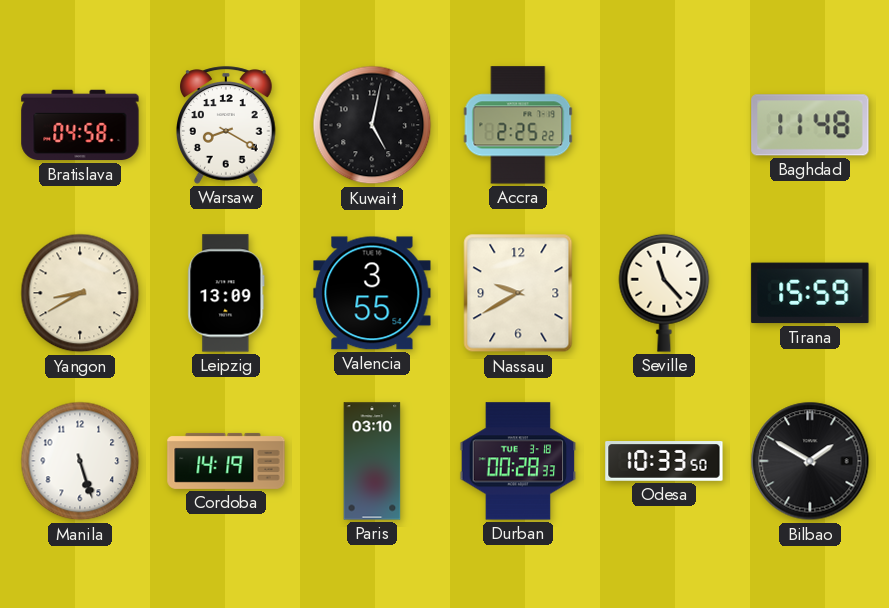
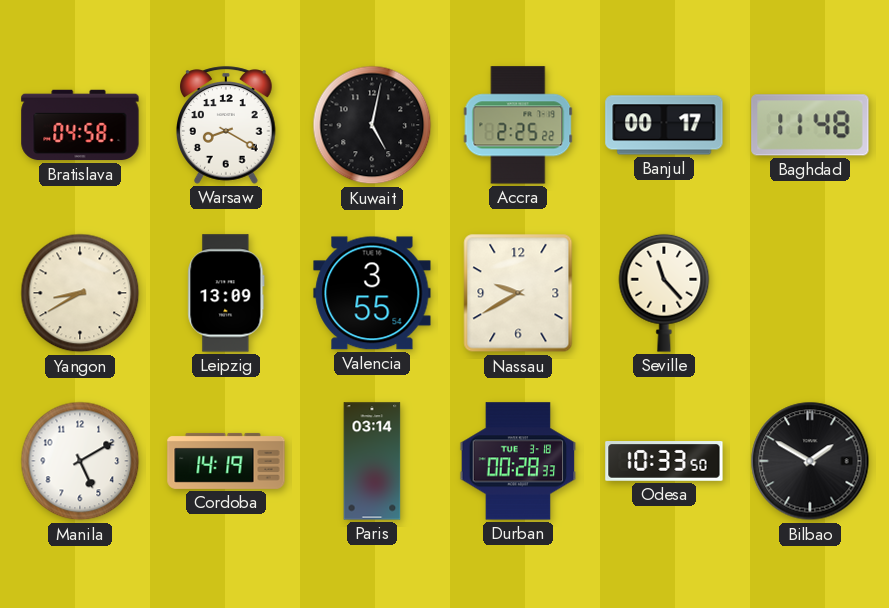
Banjul: none -> 00:17
Tirana: 15:59 -> none
Manila: 5:27 -> 5:10
Paris: 03:10 -> 03:14
